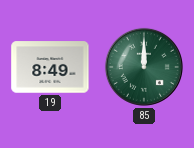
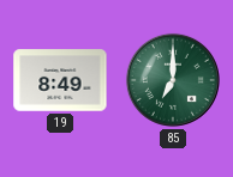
85: 12:00 -> 7:00
